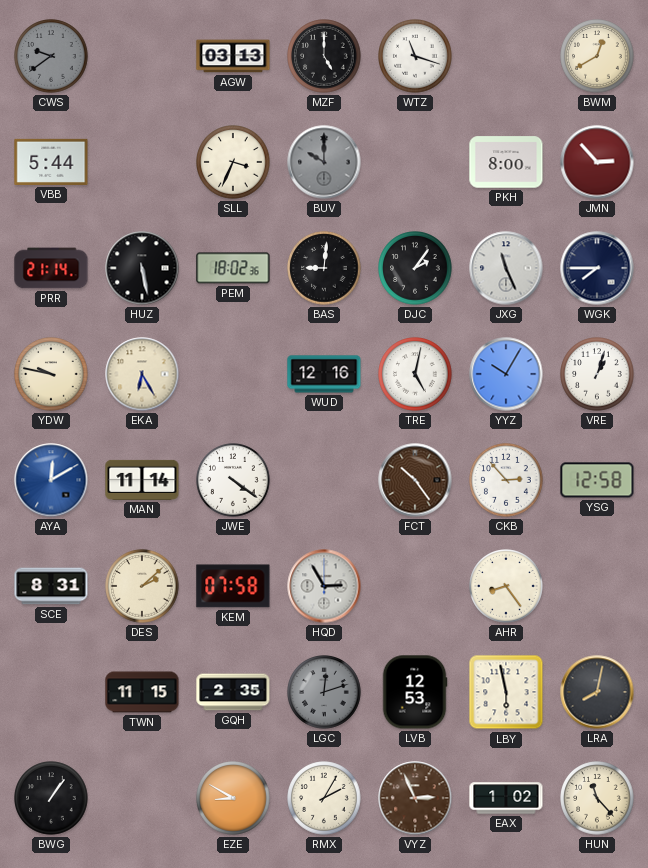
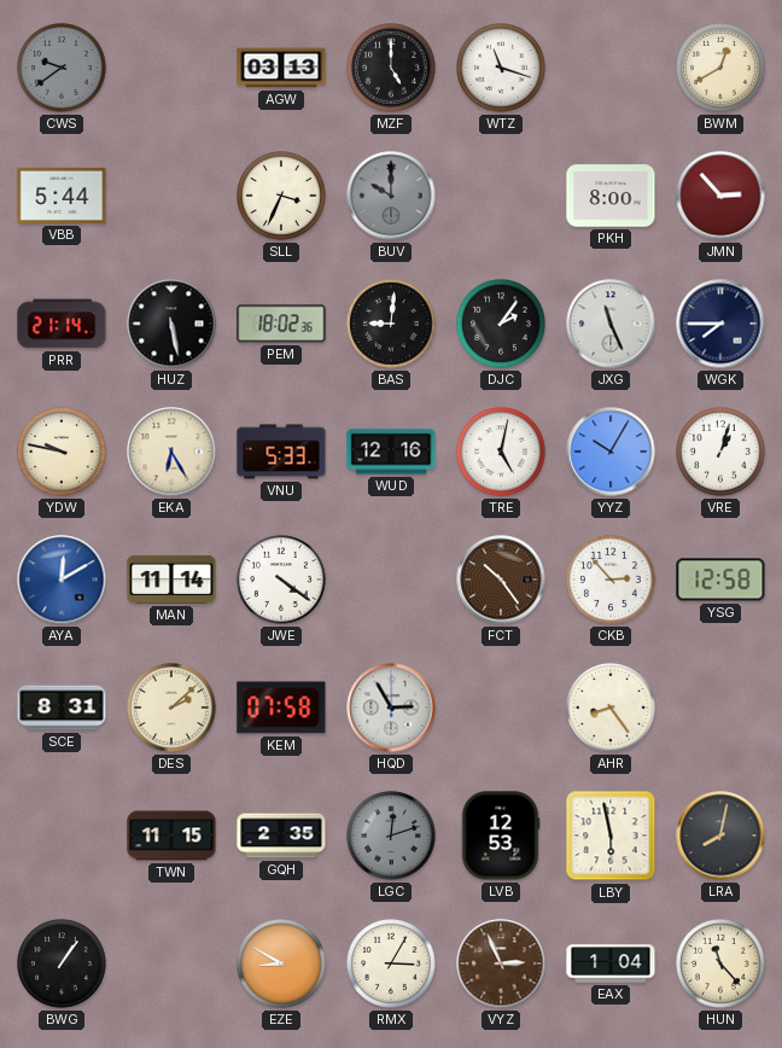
VNU: none -> 5:33
RMX: 2:05 -> 3:05
EAX: 1:02 -> 1:04
